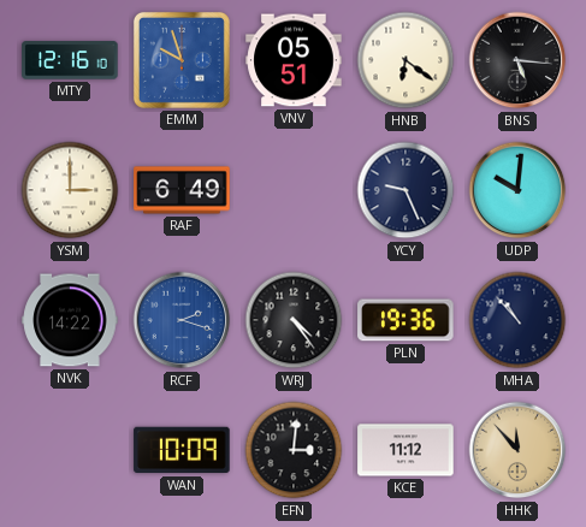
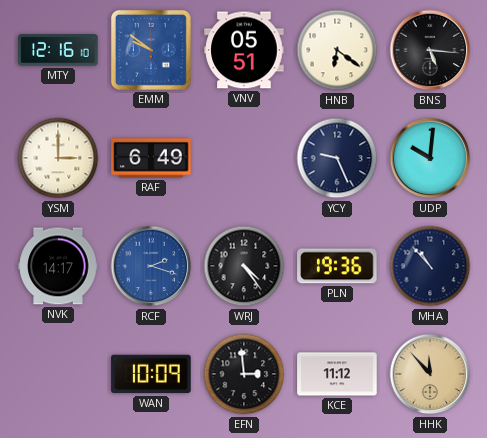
EMM: 9:57 -> 9:51
NVK: 14:22 -> 14:17
EFN: 3:01 -> 2:59
